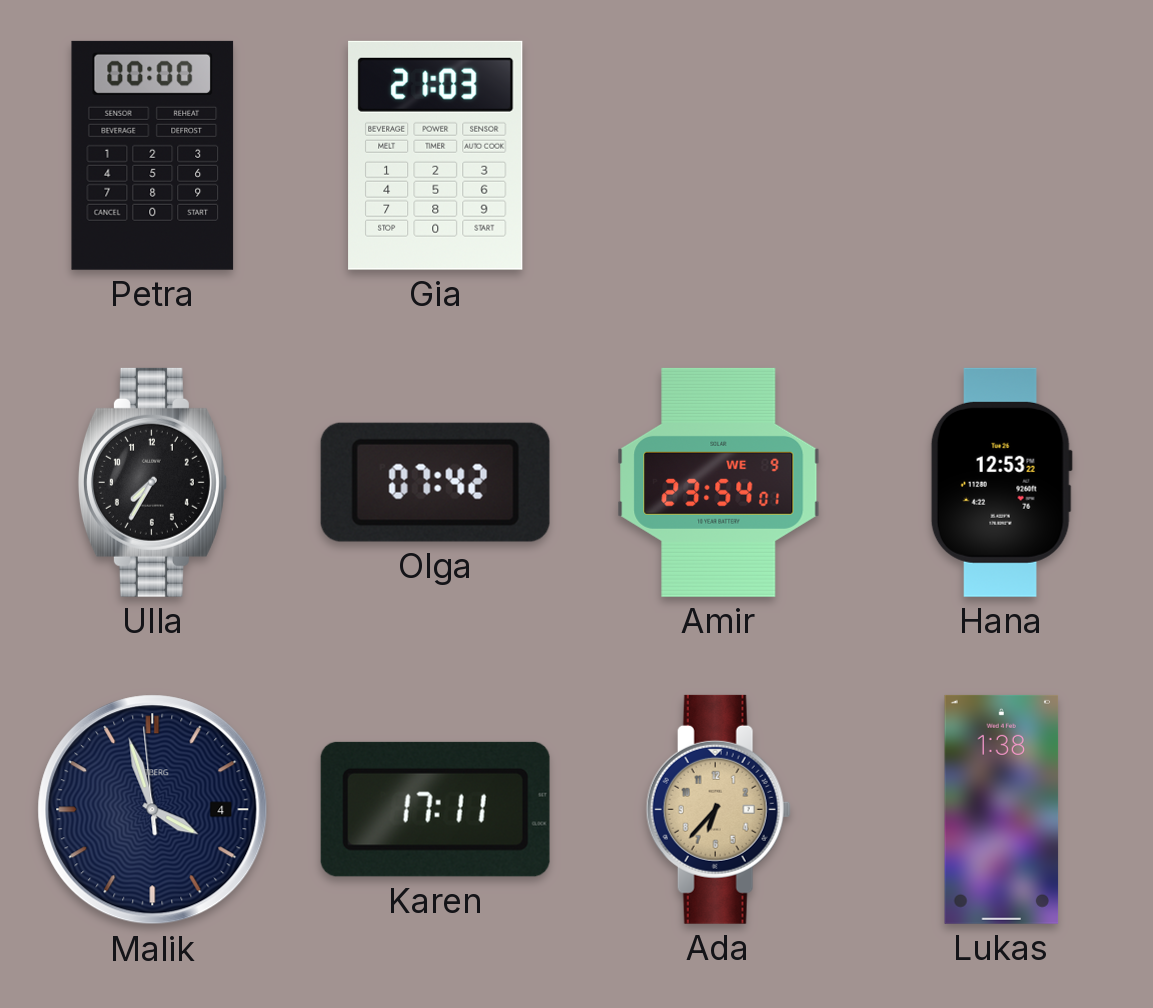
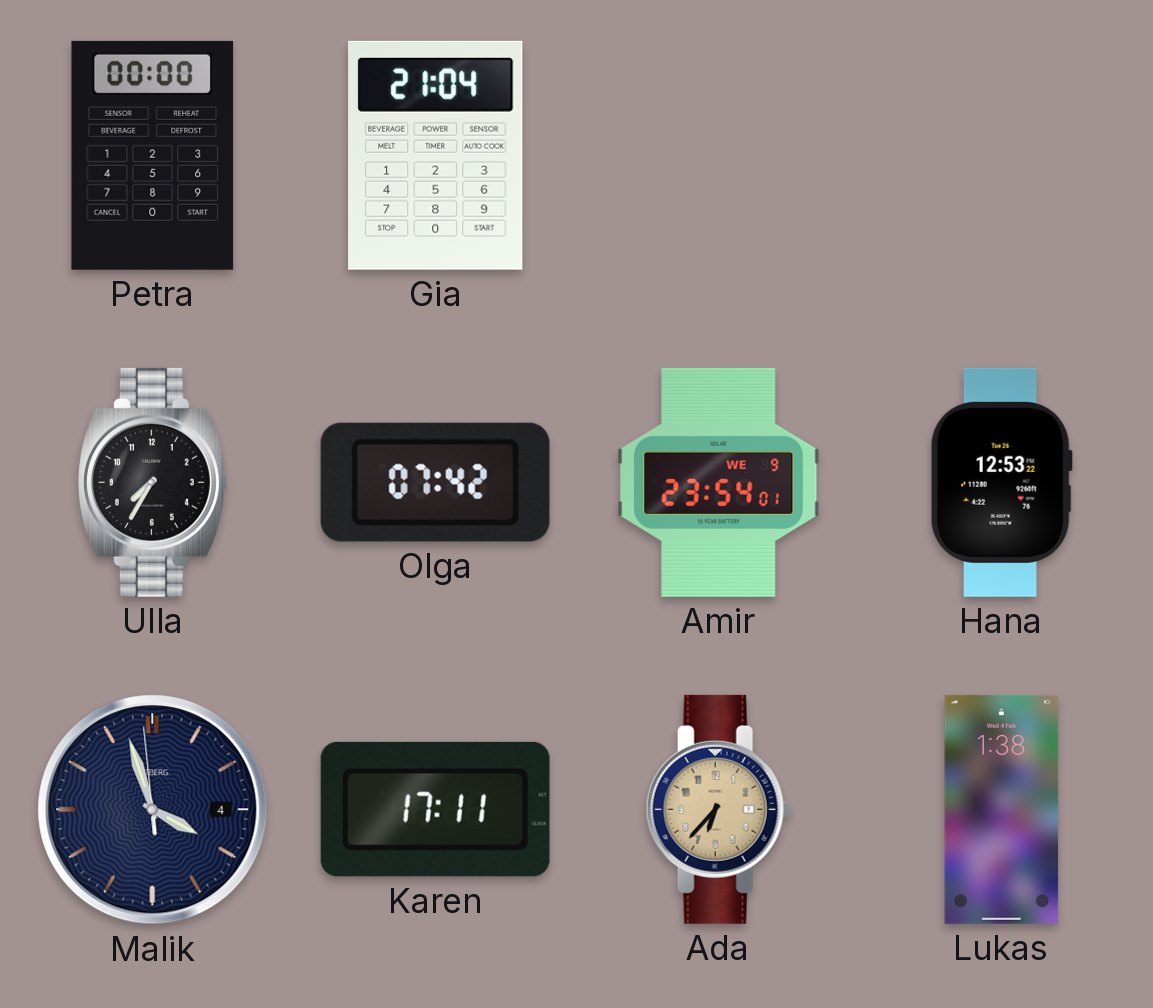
Gia: 21:03 -> 21:04
